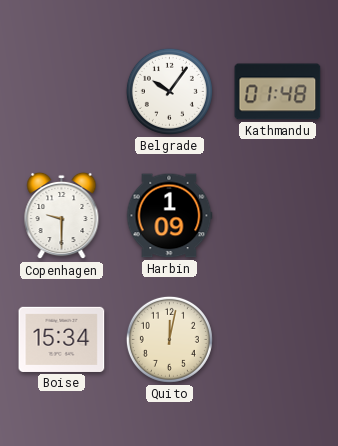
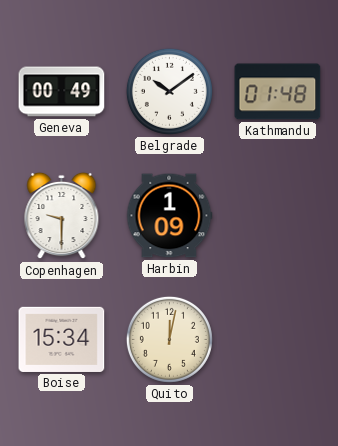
Geneva: none -> 00:49
Belgrade: 10:06 -> 10:09
